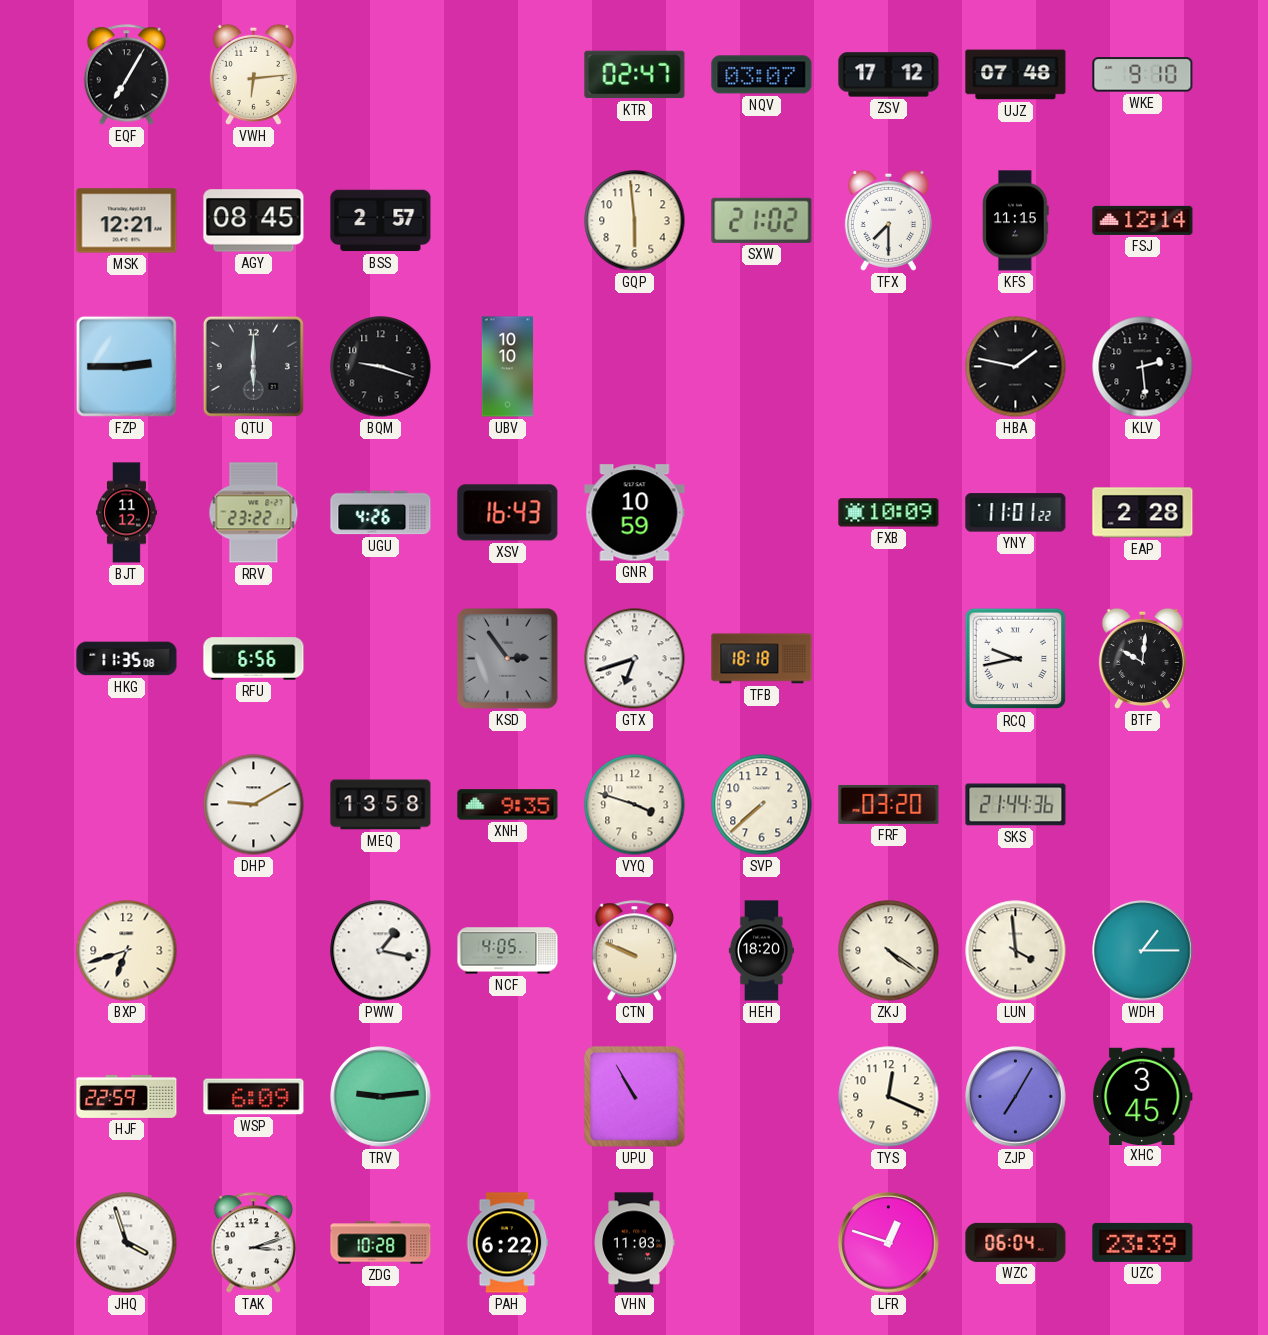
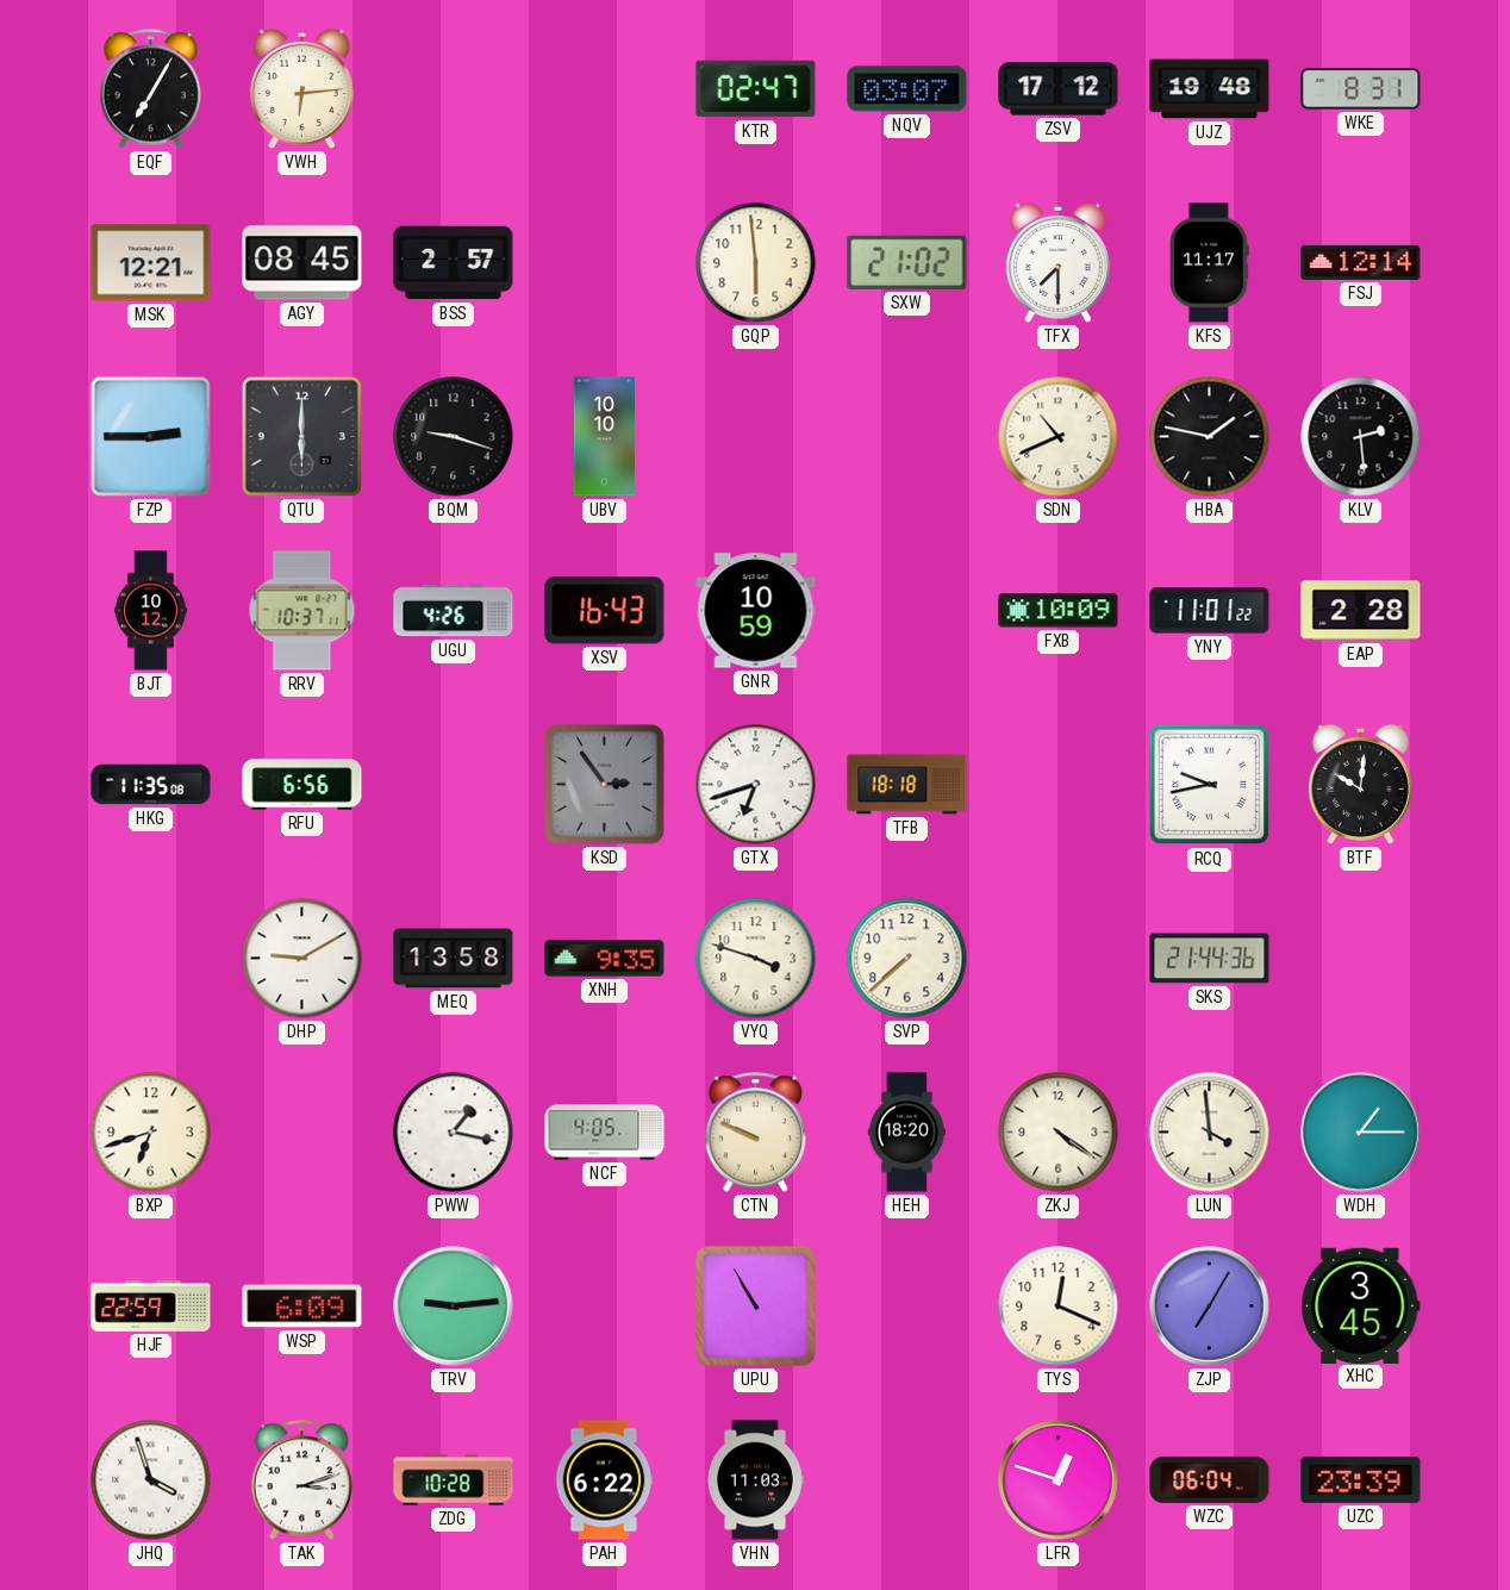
UJZ: 07:48 -> 19:48
WKE: 9:10 -> 8:31
KFS: 11:15 -> 11:17
SDN: none -> 10:41
BJT: 11:12 -> 10:12
RRV: 23:22 -> 10:37
FRF: 03:20 -> none
